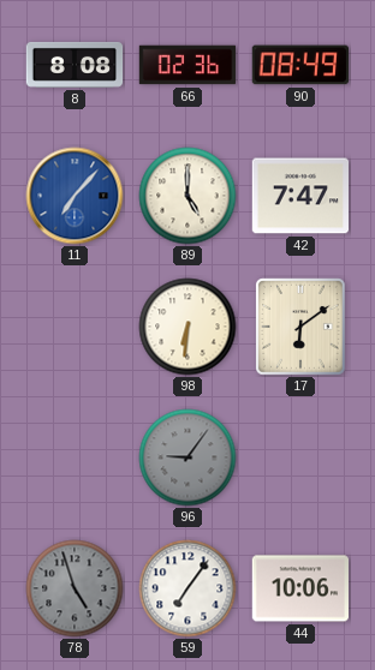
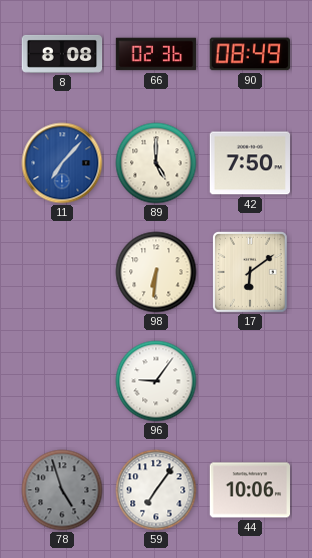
42: 7:47 -> 7:50
96 dial: grey -> white
